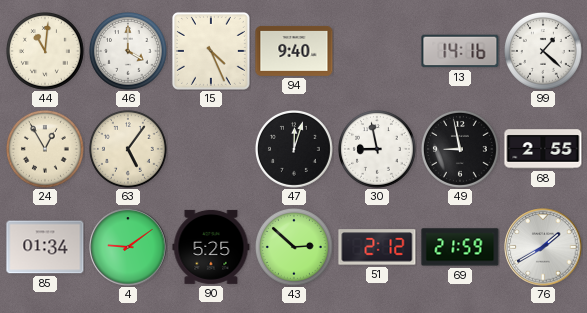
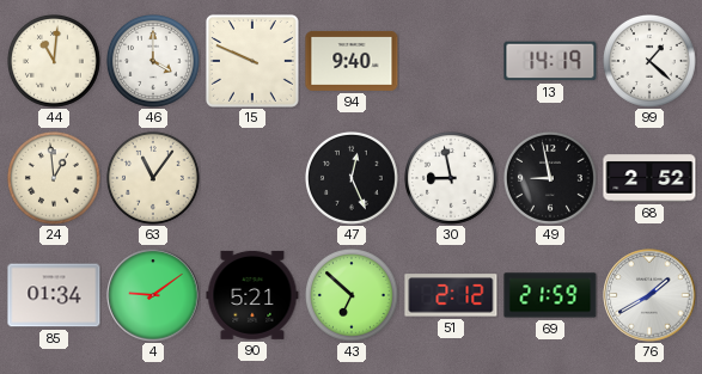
15: 4:26 -> 9:49
13: 14:16 -> 14:19
24: 12:55 -> 12:59
63: 5:06 -> 11:06
47: 12:03 -> 12:26
68: 2:55 -> 2:52
90: 5:25 -> 5:21
43: 2:52 -> 6:52
